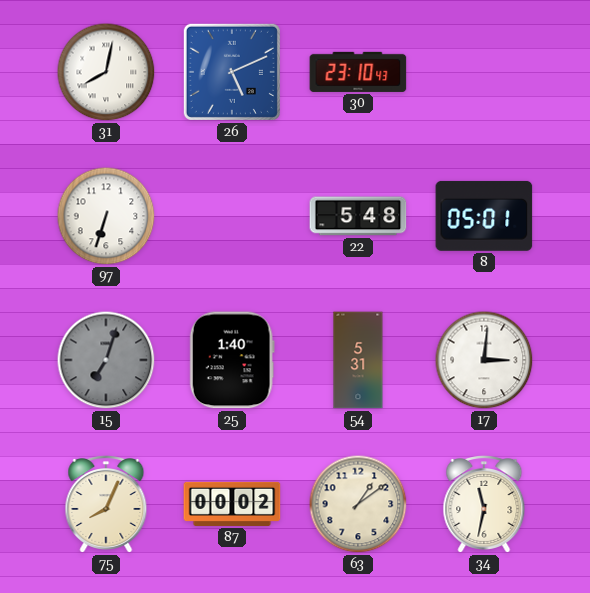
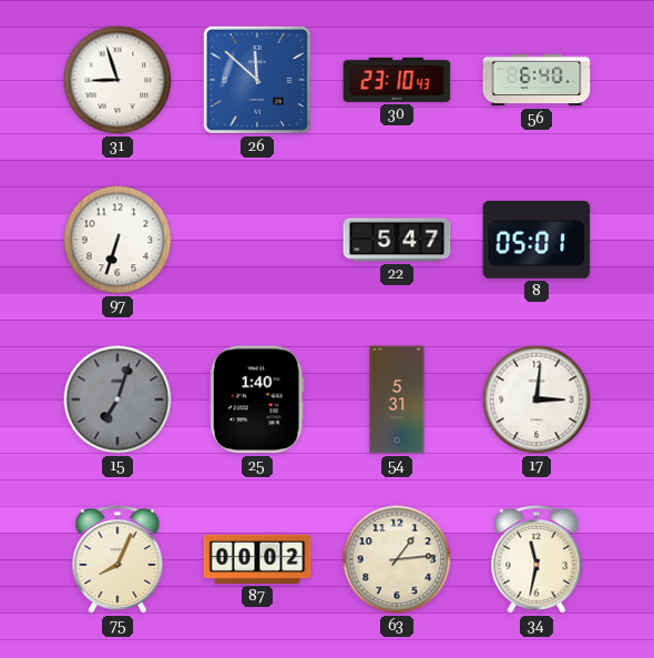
31: 8:02 -> 8:57
26: 5:11 -> 11:52
56: none -> 6:40
22: 5:48 -> 5:47
63: 1:09 -> 1:14
